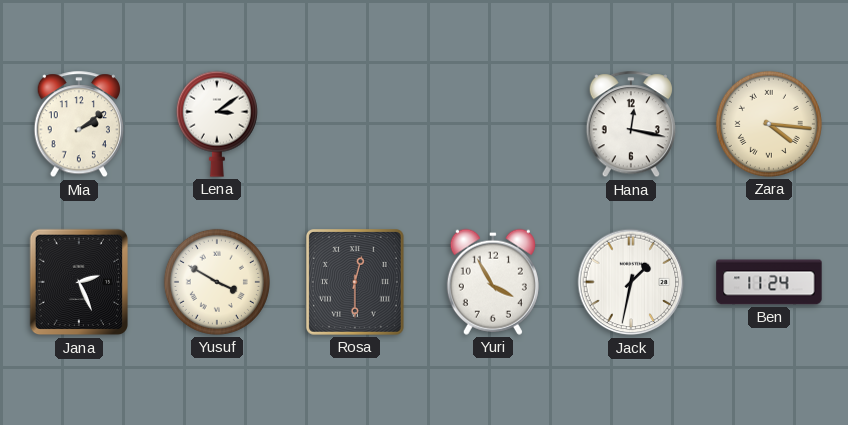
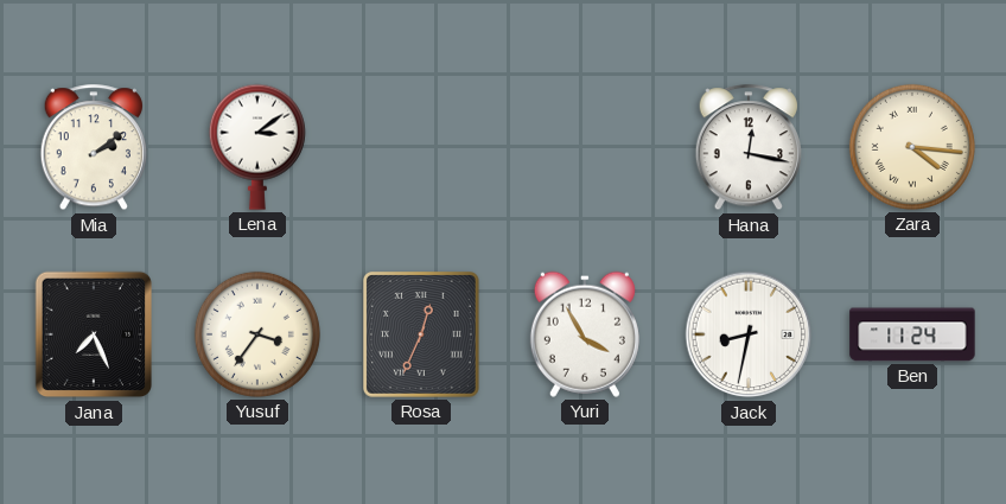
Jana: 2:26 -> 7:26
Yusuf: 3:50 -> 3:36
Rosa: 12:30 -> 12:34
Jack: 1:32 -> 8:32
